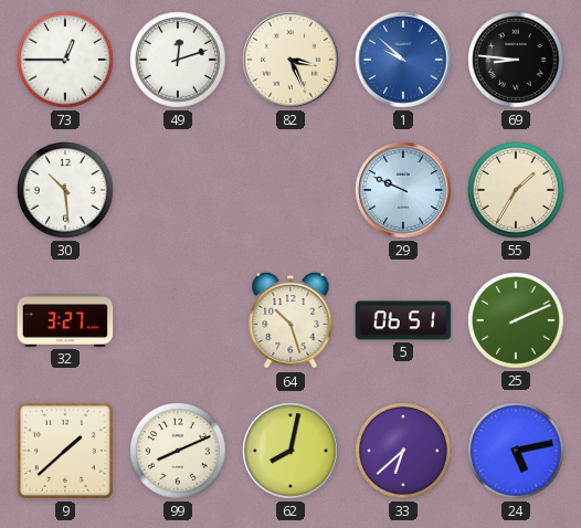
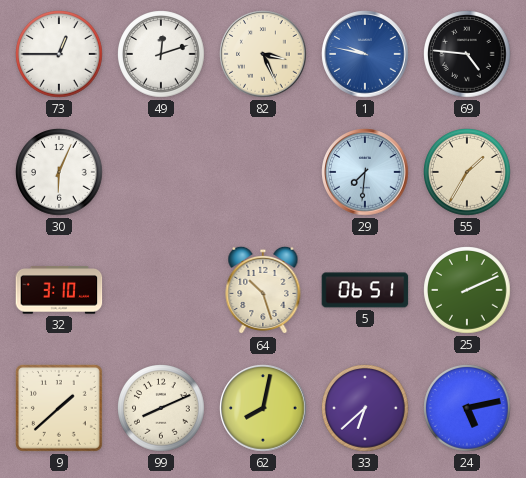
1: 9:52 -> 9:47
69: 8:46 -> 4:46
30: 10:29 -> 6:04
29: 9:49 -> 7:31
32: 3:27 -> 3:10
